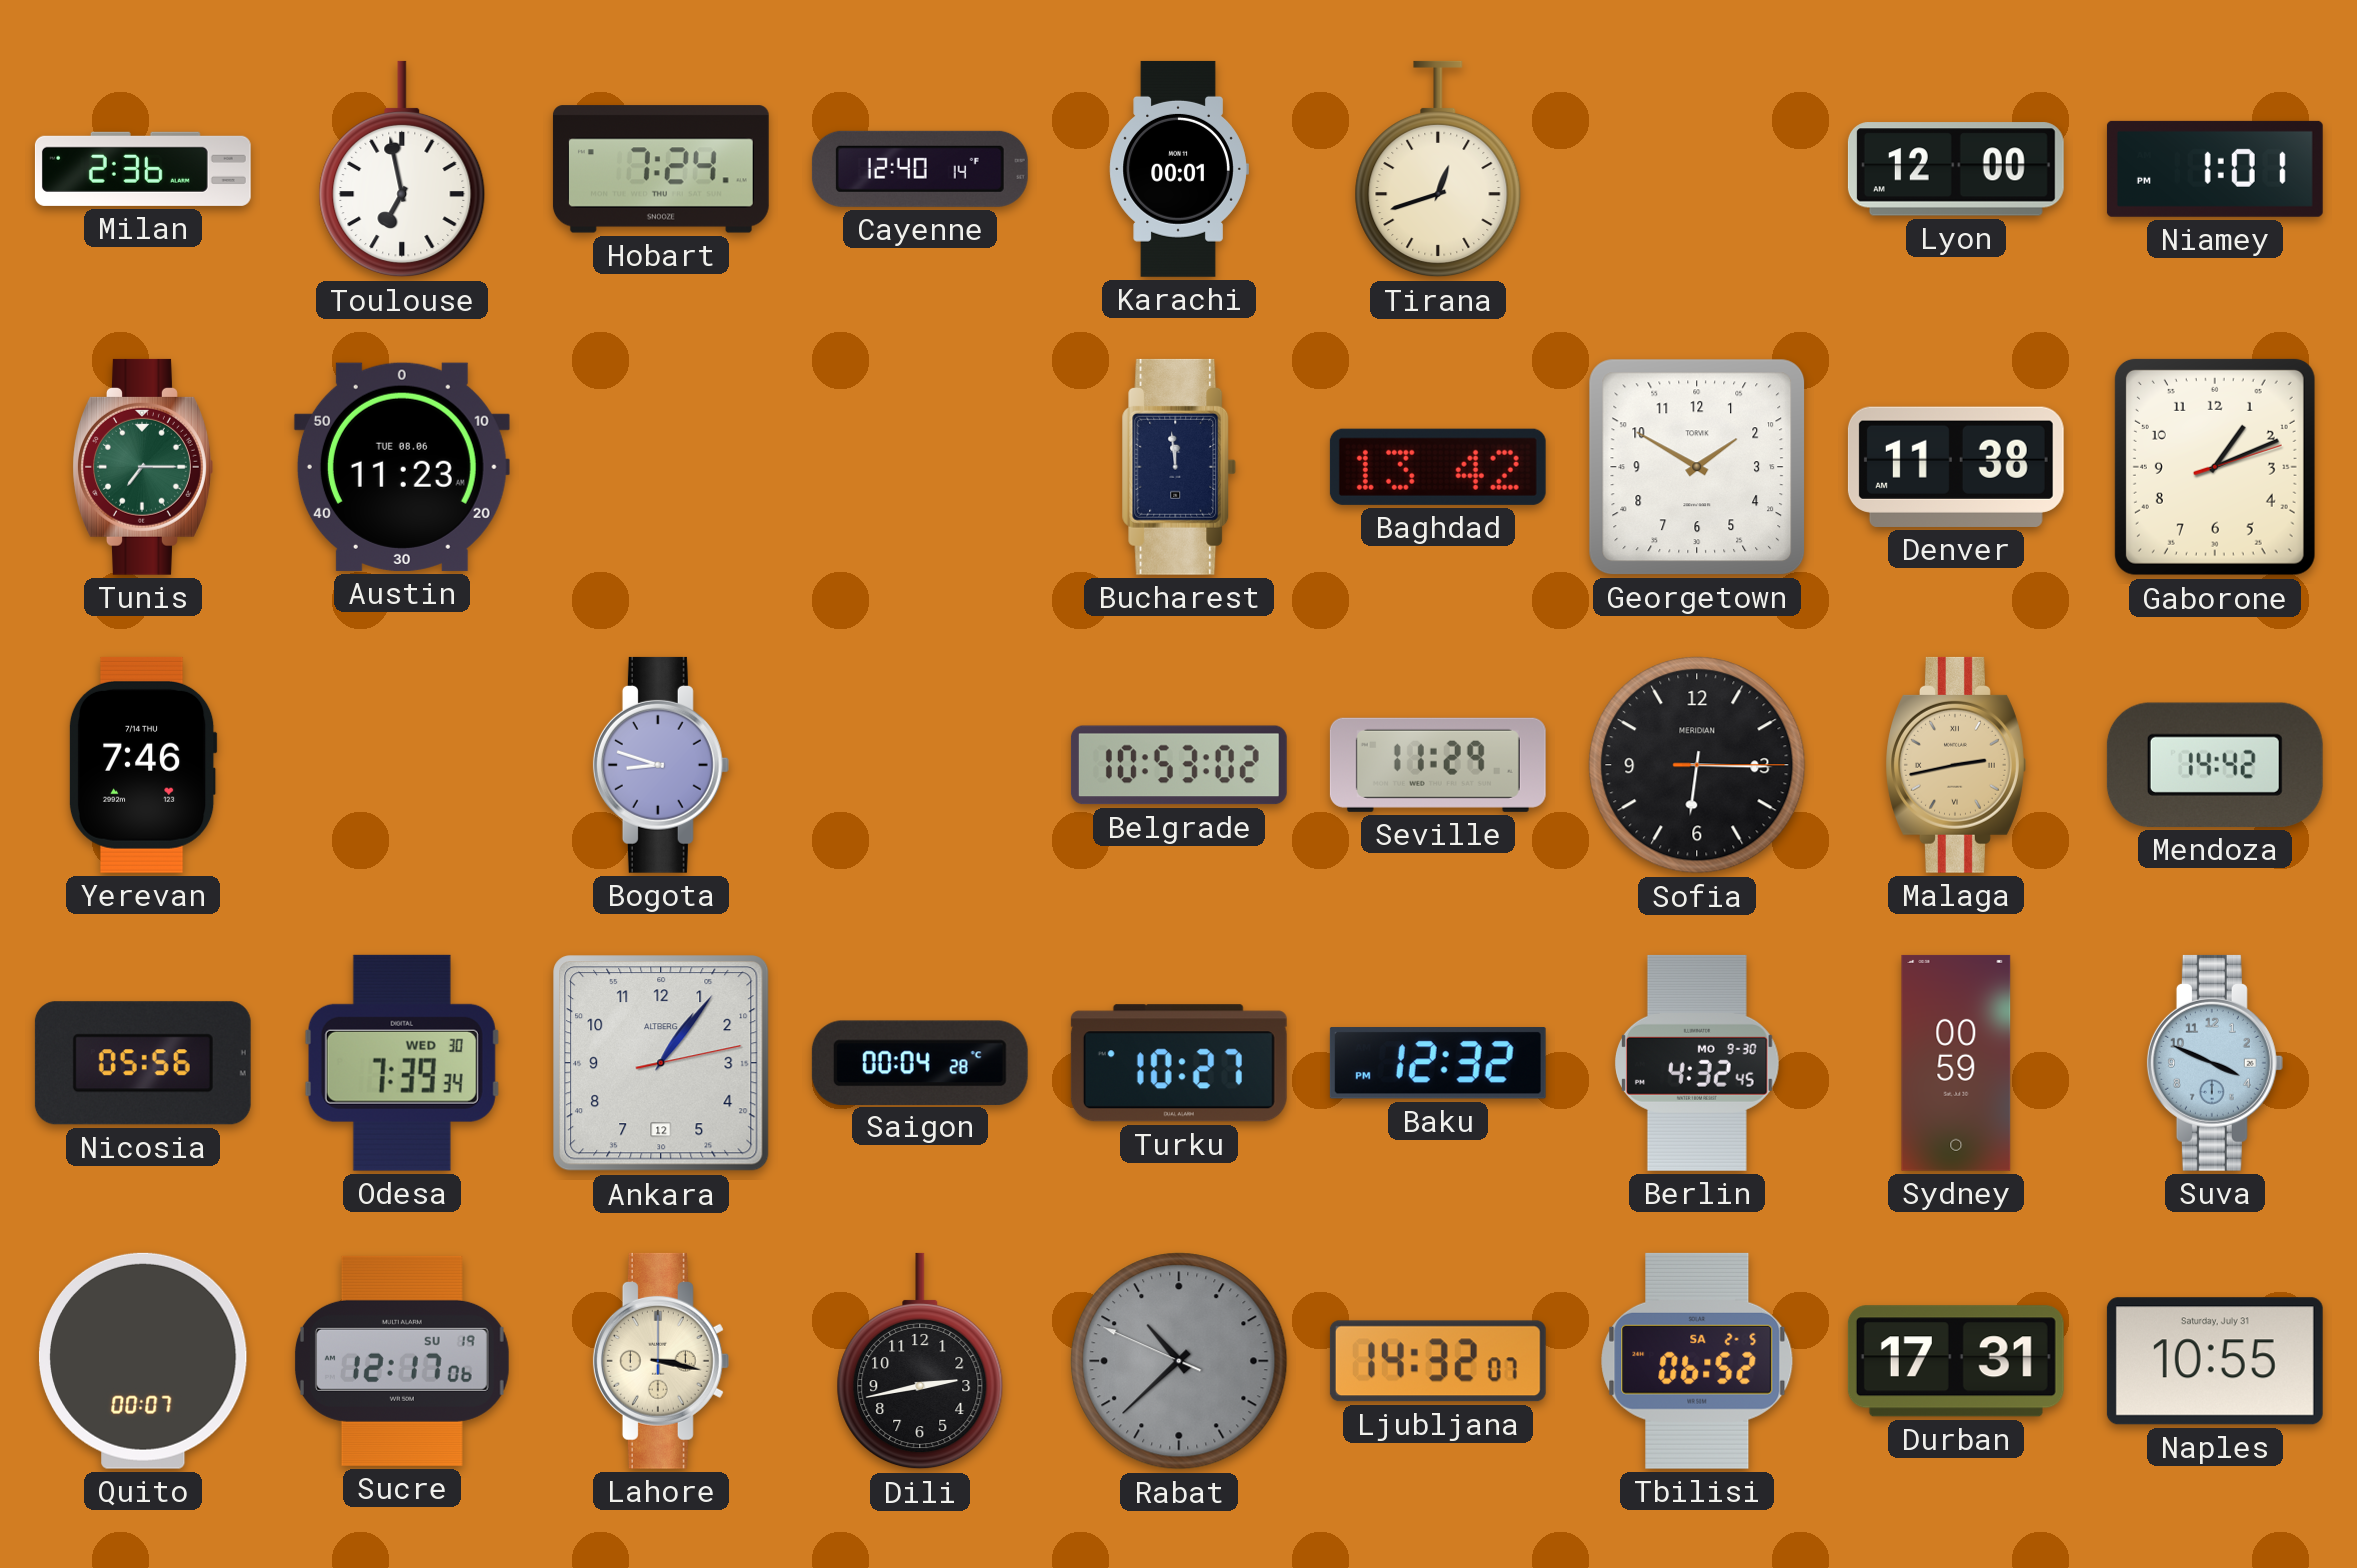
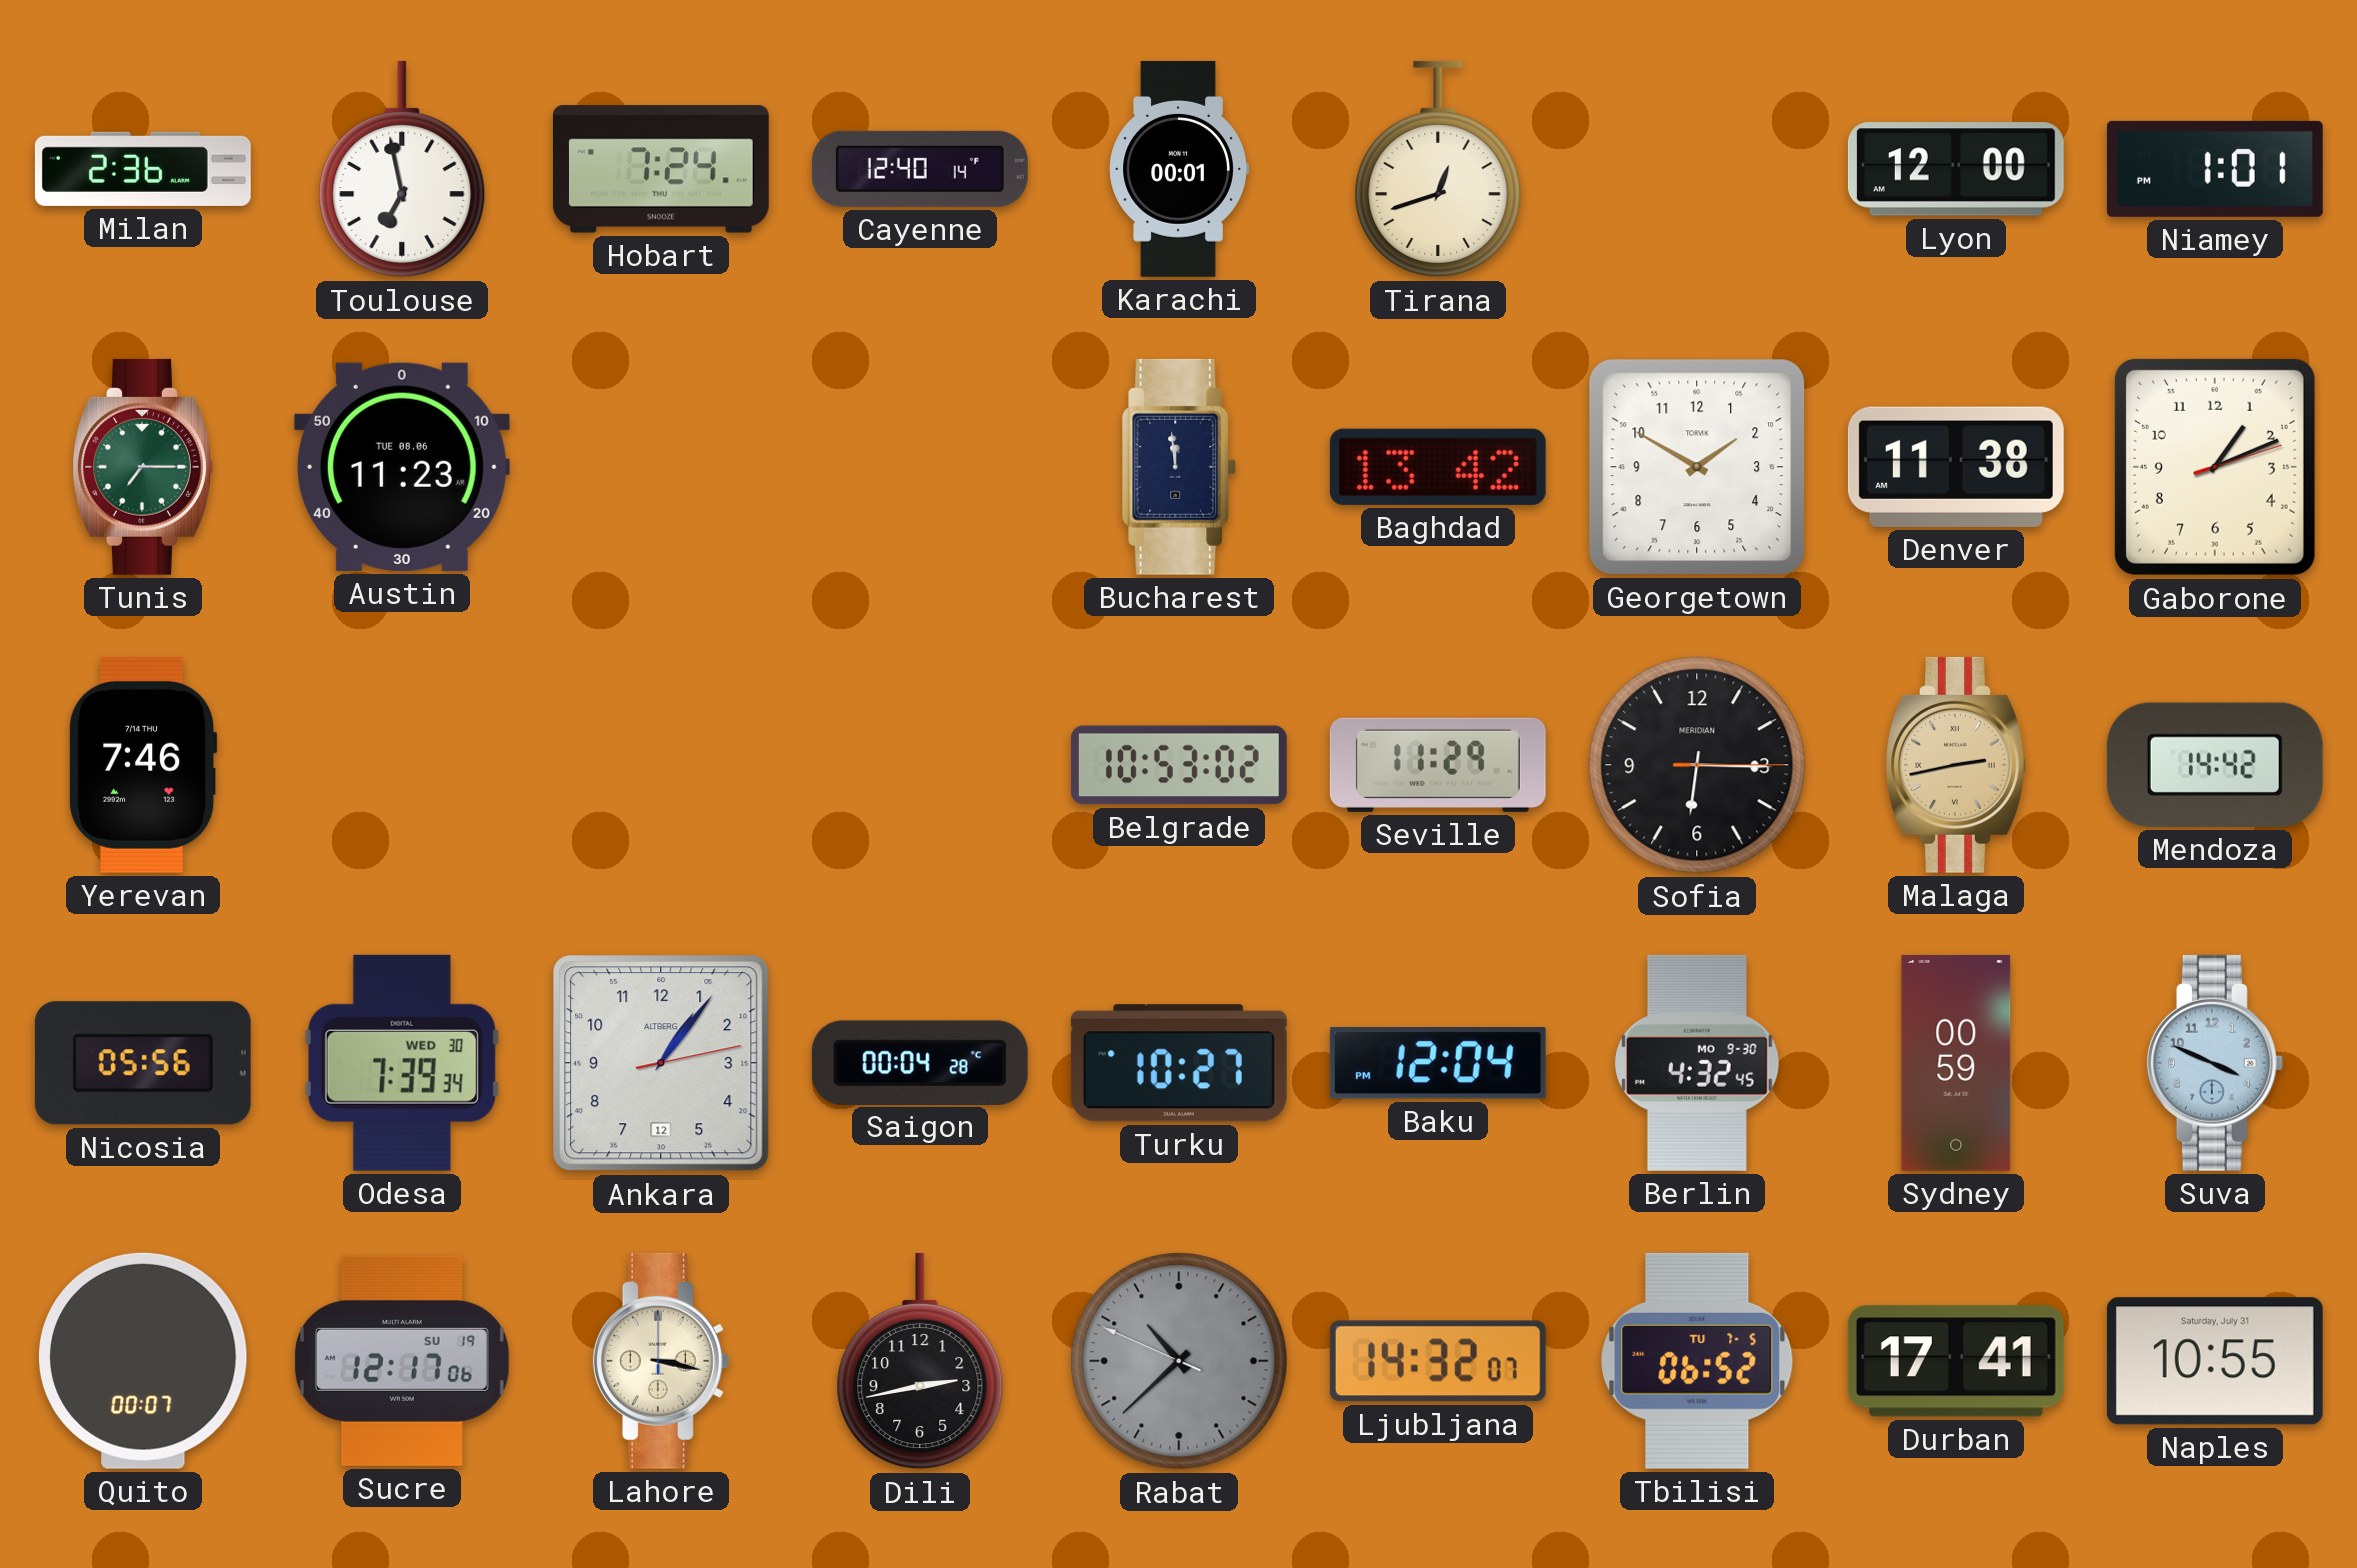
Bogota: 8:48 -> none
Baku: 12:32 -> 12:04
Tbilisi date: SA 2-5 -> TU 7-5
Durban: 17:31 -> 17:41
